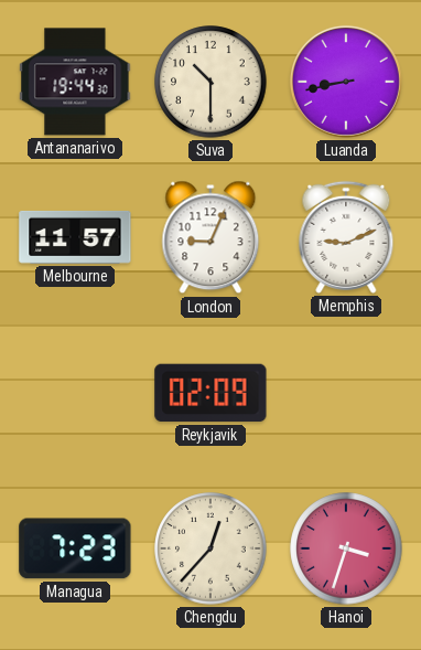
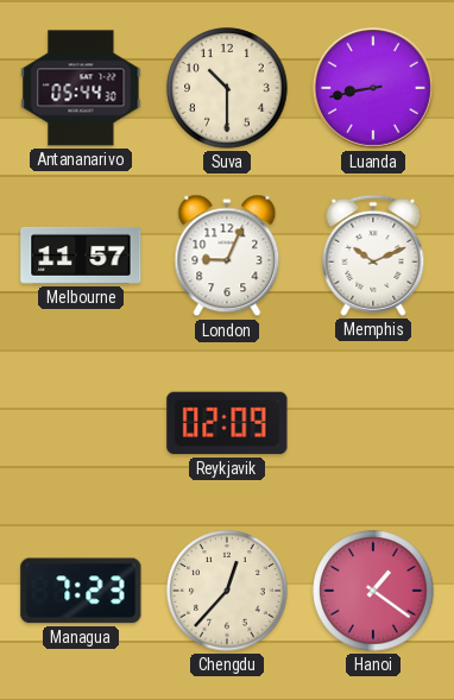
Antananarivo: 19:44 -> 05:44
Memphis: 9:11 -> 10:11
Hanoi: 3:33 -> 1:21
